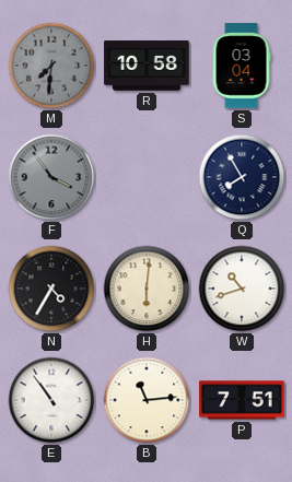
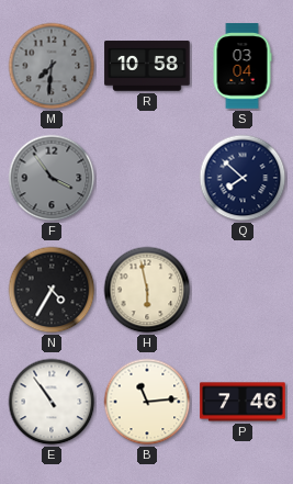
Q: 7:55 -> 7:52
H: 6:01 -> 5:58
W: 10:42 -> none
P: 7:51 -> 7:46
